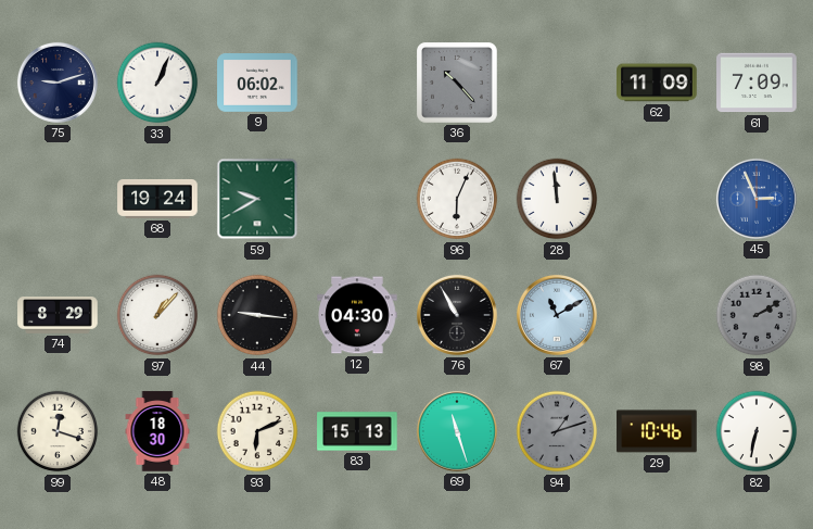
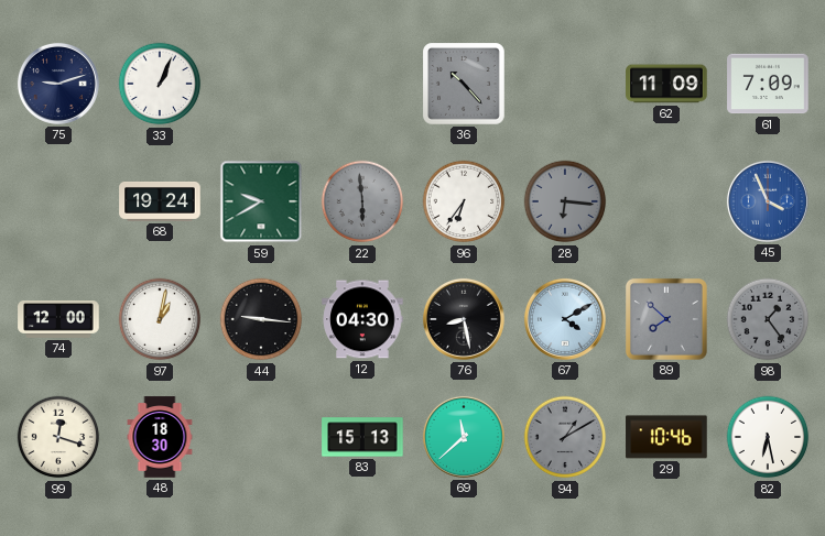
9: 06:02 -> none
22: none -> 5:59
96: 6:04 -> 6:36
28: 11:59 -> 6:16
28 dial: white -> grey
45: 2:56 -> 3:56
74: 8:29 -> 12:00
97: 1:07 -> 1:02
76: 10:55 -> 8:28
67: 11:10 -> 4:10
89: none -> 7:52
98: 2:10 -> 1:24
93: 6:11 -> none
69: 11:27 -> 11:38
94: 1:12 -> 1:10
82: 6:32 -> 6:28
